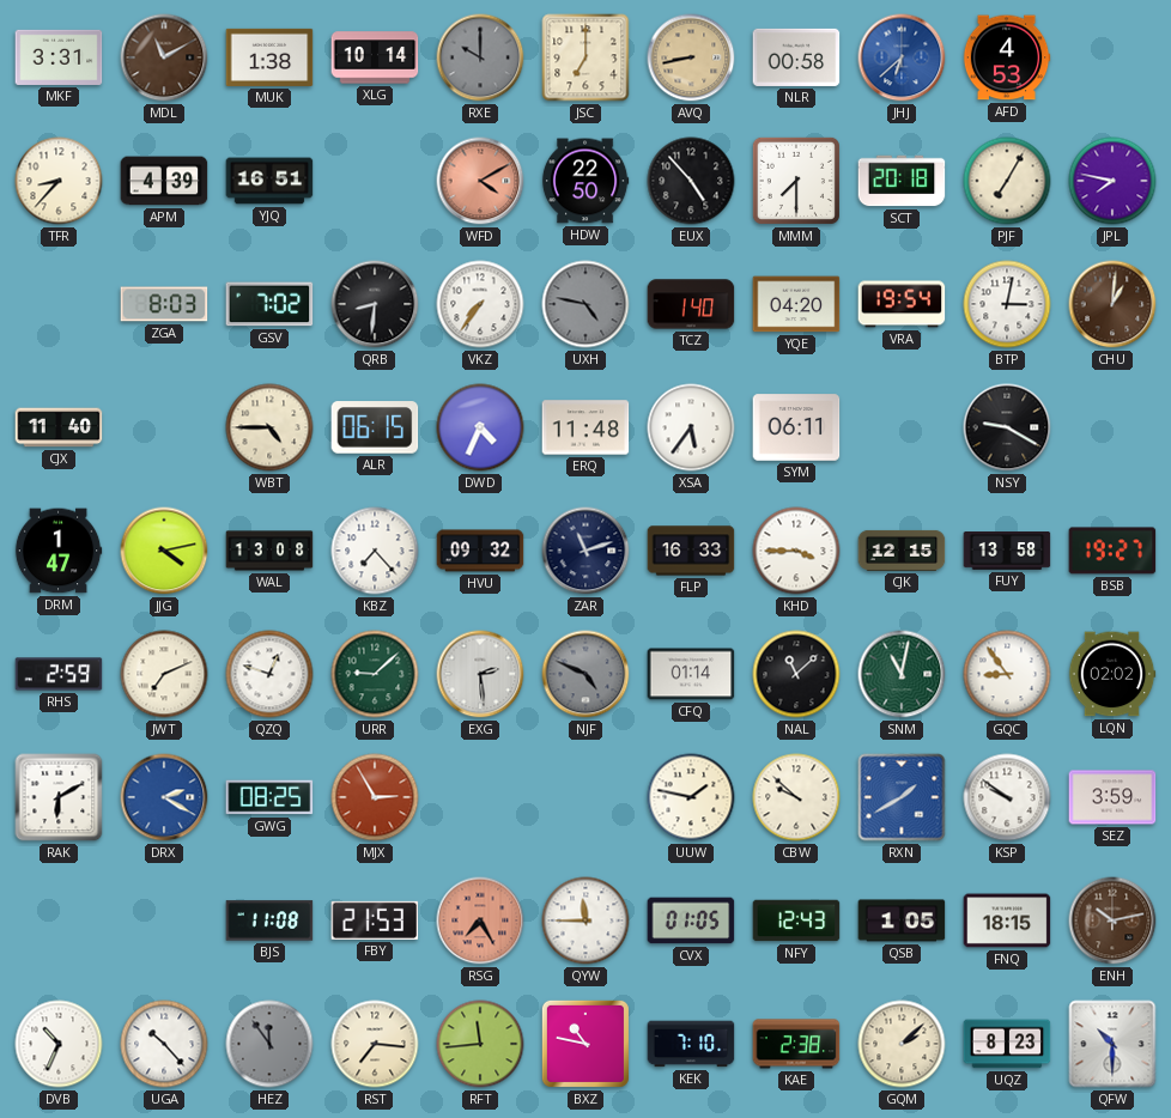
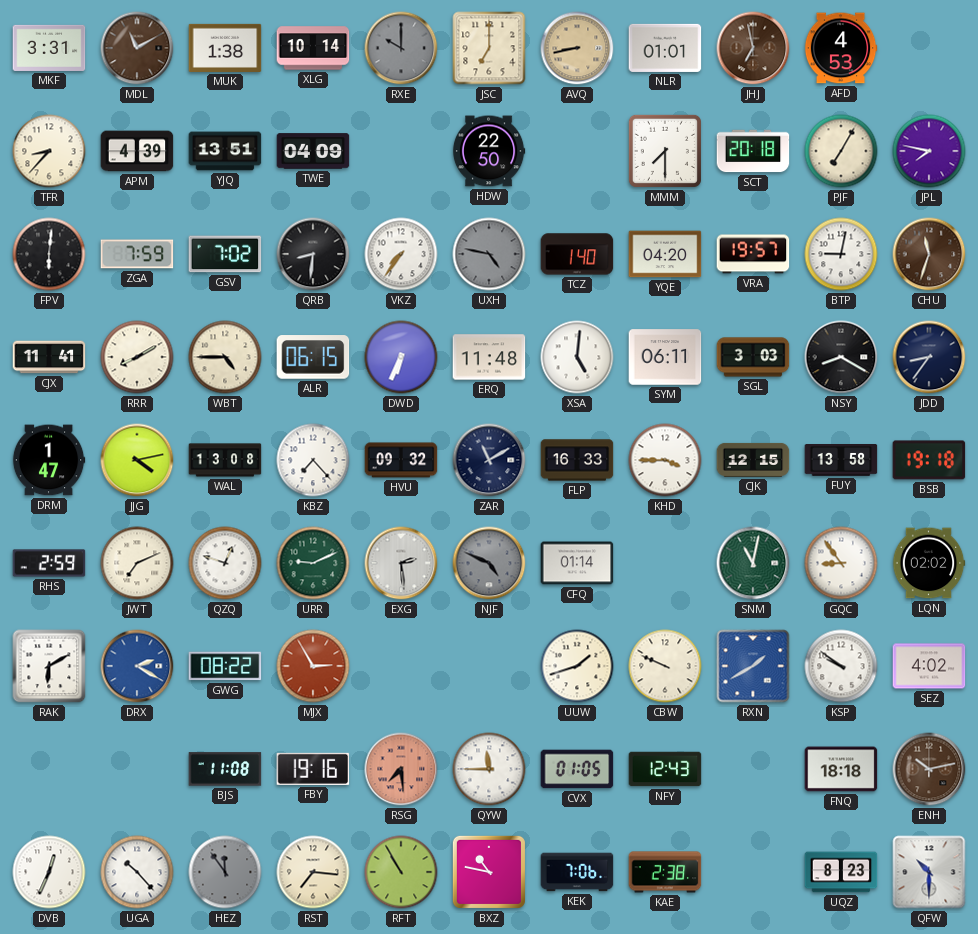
NLR: 00:58 -> 01:01
JHJ: 6:38 -> 6:58
JHJ dial: blue -> brown
YJQ: 16:51 -> 13:51
TWE: none -> 04:09
WFD: 4:10 -> none
EUX: 4:53 -> none
FPV: none -> 6:01
ZGA: 8:03 -> 7:59
VRA: 19:54 -> 19:57
BTP: 3:02 -> 9:02
CHU: 1:01 -> 11:33
CJX: 11:40 -> 11:41
RRR: none -> 8:10
DWD: 4:34 -> 6:34
XSA: 5:36 -> 5:01
SGL: none -> 3:03
NSY: 9:20 -> 8:20
JDD: none -> 8:36
ZAR: 11:12 -> 11:10
BSB: 19:27 -> 19:18
URR: 9:08 -> 9:11
NAL: 11:08 -> none
GWG: 08:25 -> 08:22
UUW: 1:47 -> 1:42
CBW: 9:52 -> 9:49
SEZ: 3:59 -> 4:02
FBY: 21:53 -> 19:16
RSG: 7:25 -> 7:29
QSB: 1:05 -> none
FNQ: 18:15 -> 18:18
DVB: 10:34 -> 12:34
RFT: 11:44 -> 10:55
KEK: 7:10 -> 7:06
GQM: 2:08 -> none
